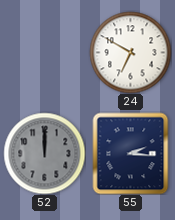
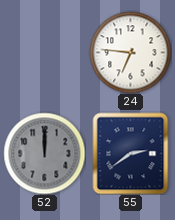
24: 6:50 -> 6:46
55: 2:16 -> 2:39
